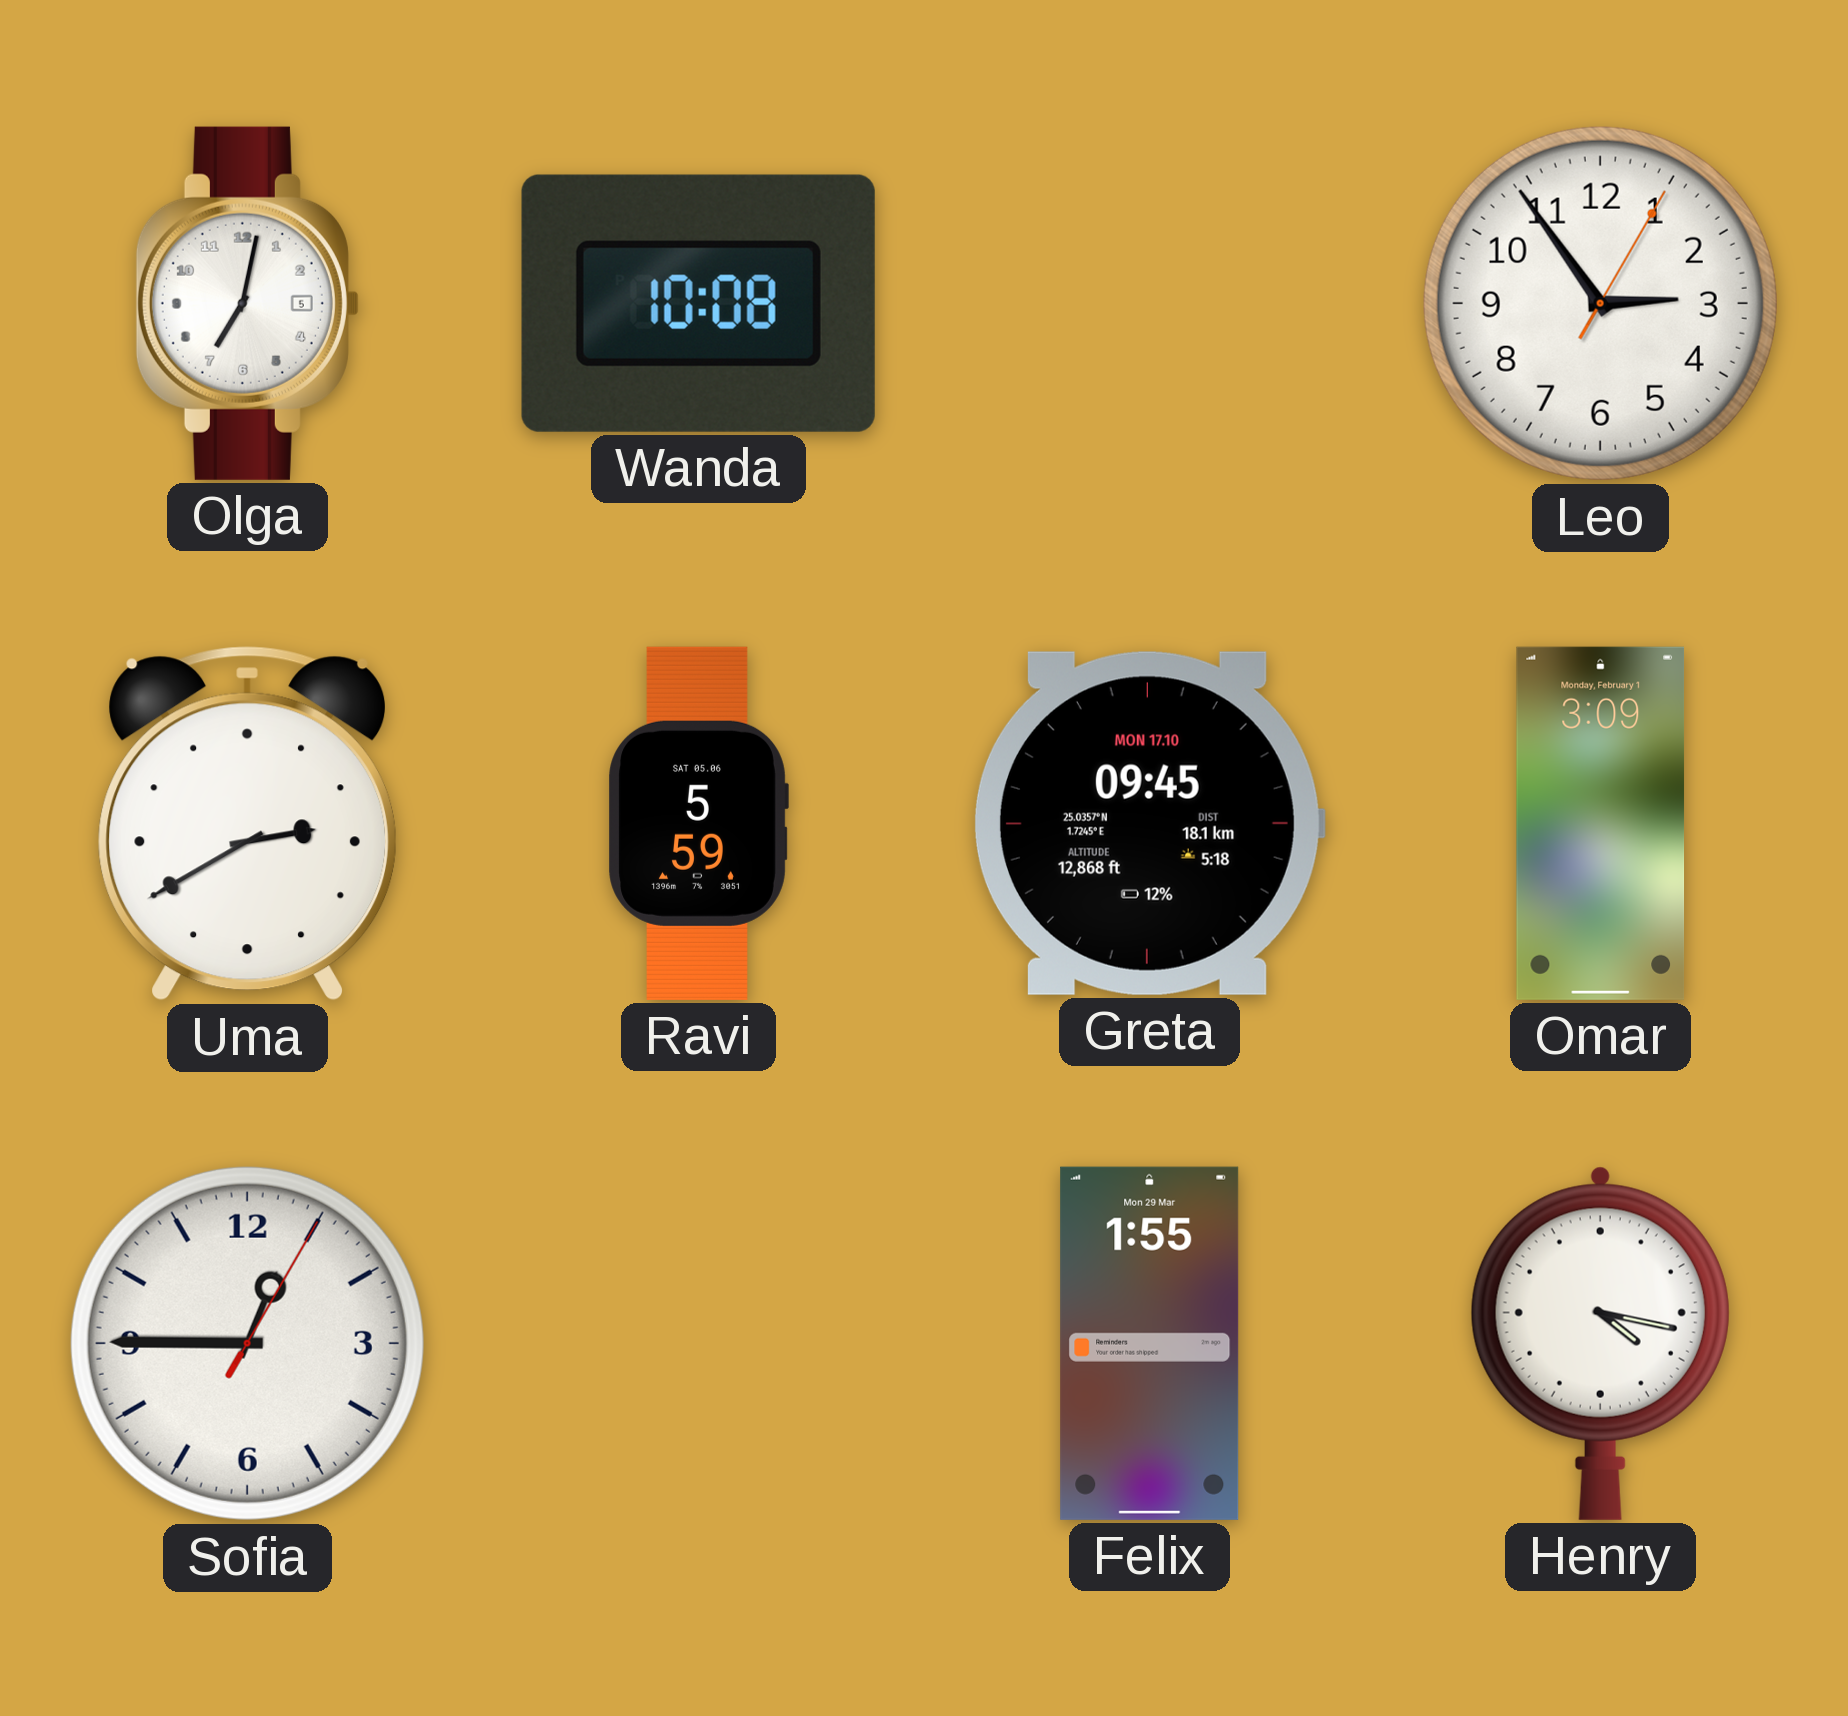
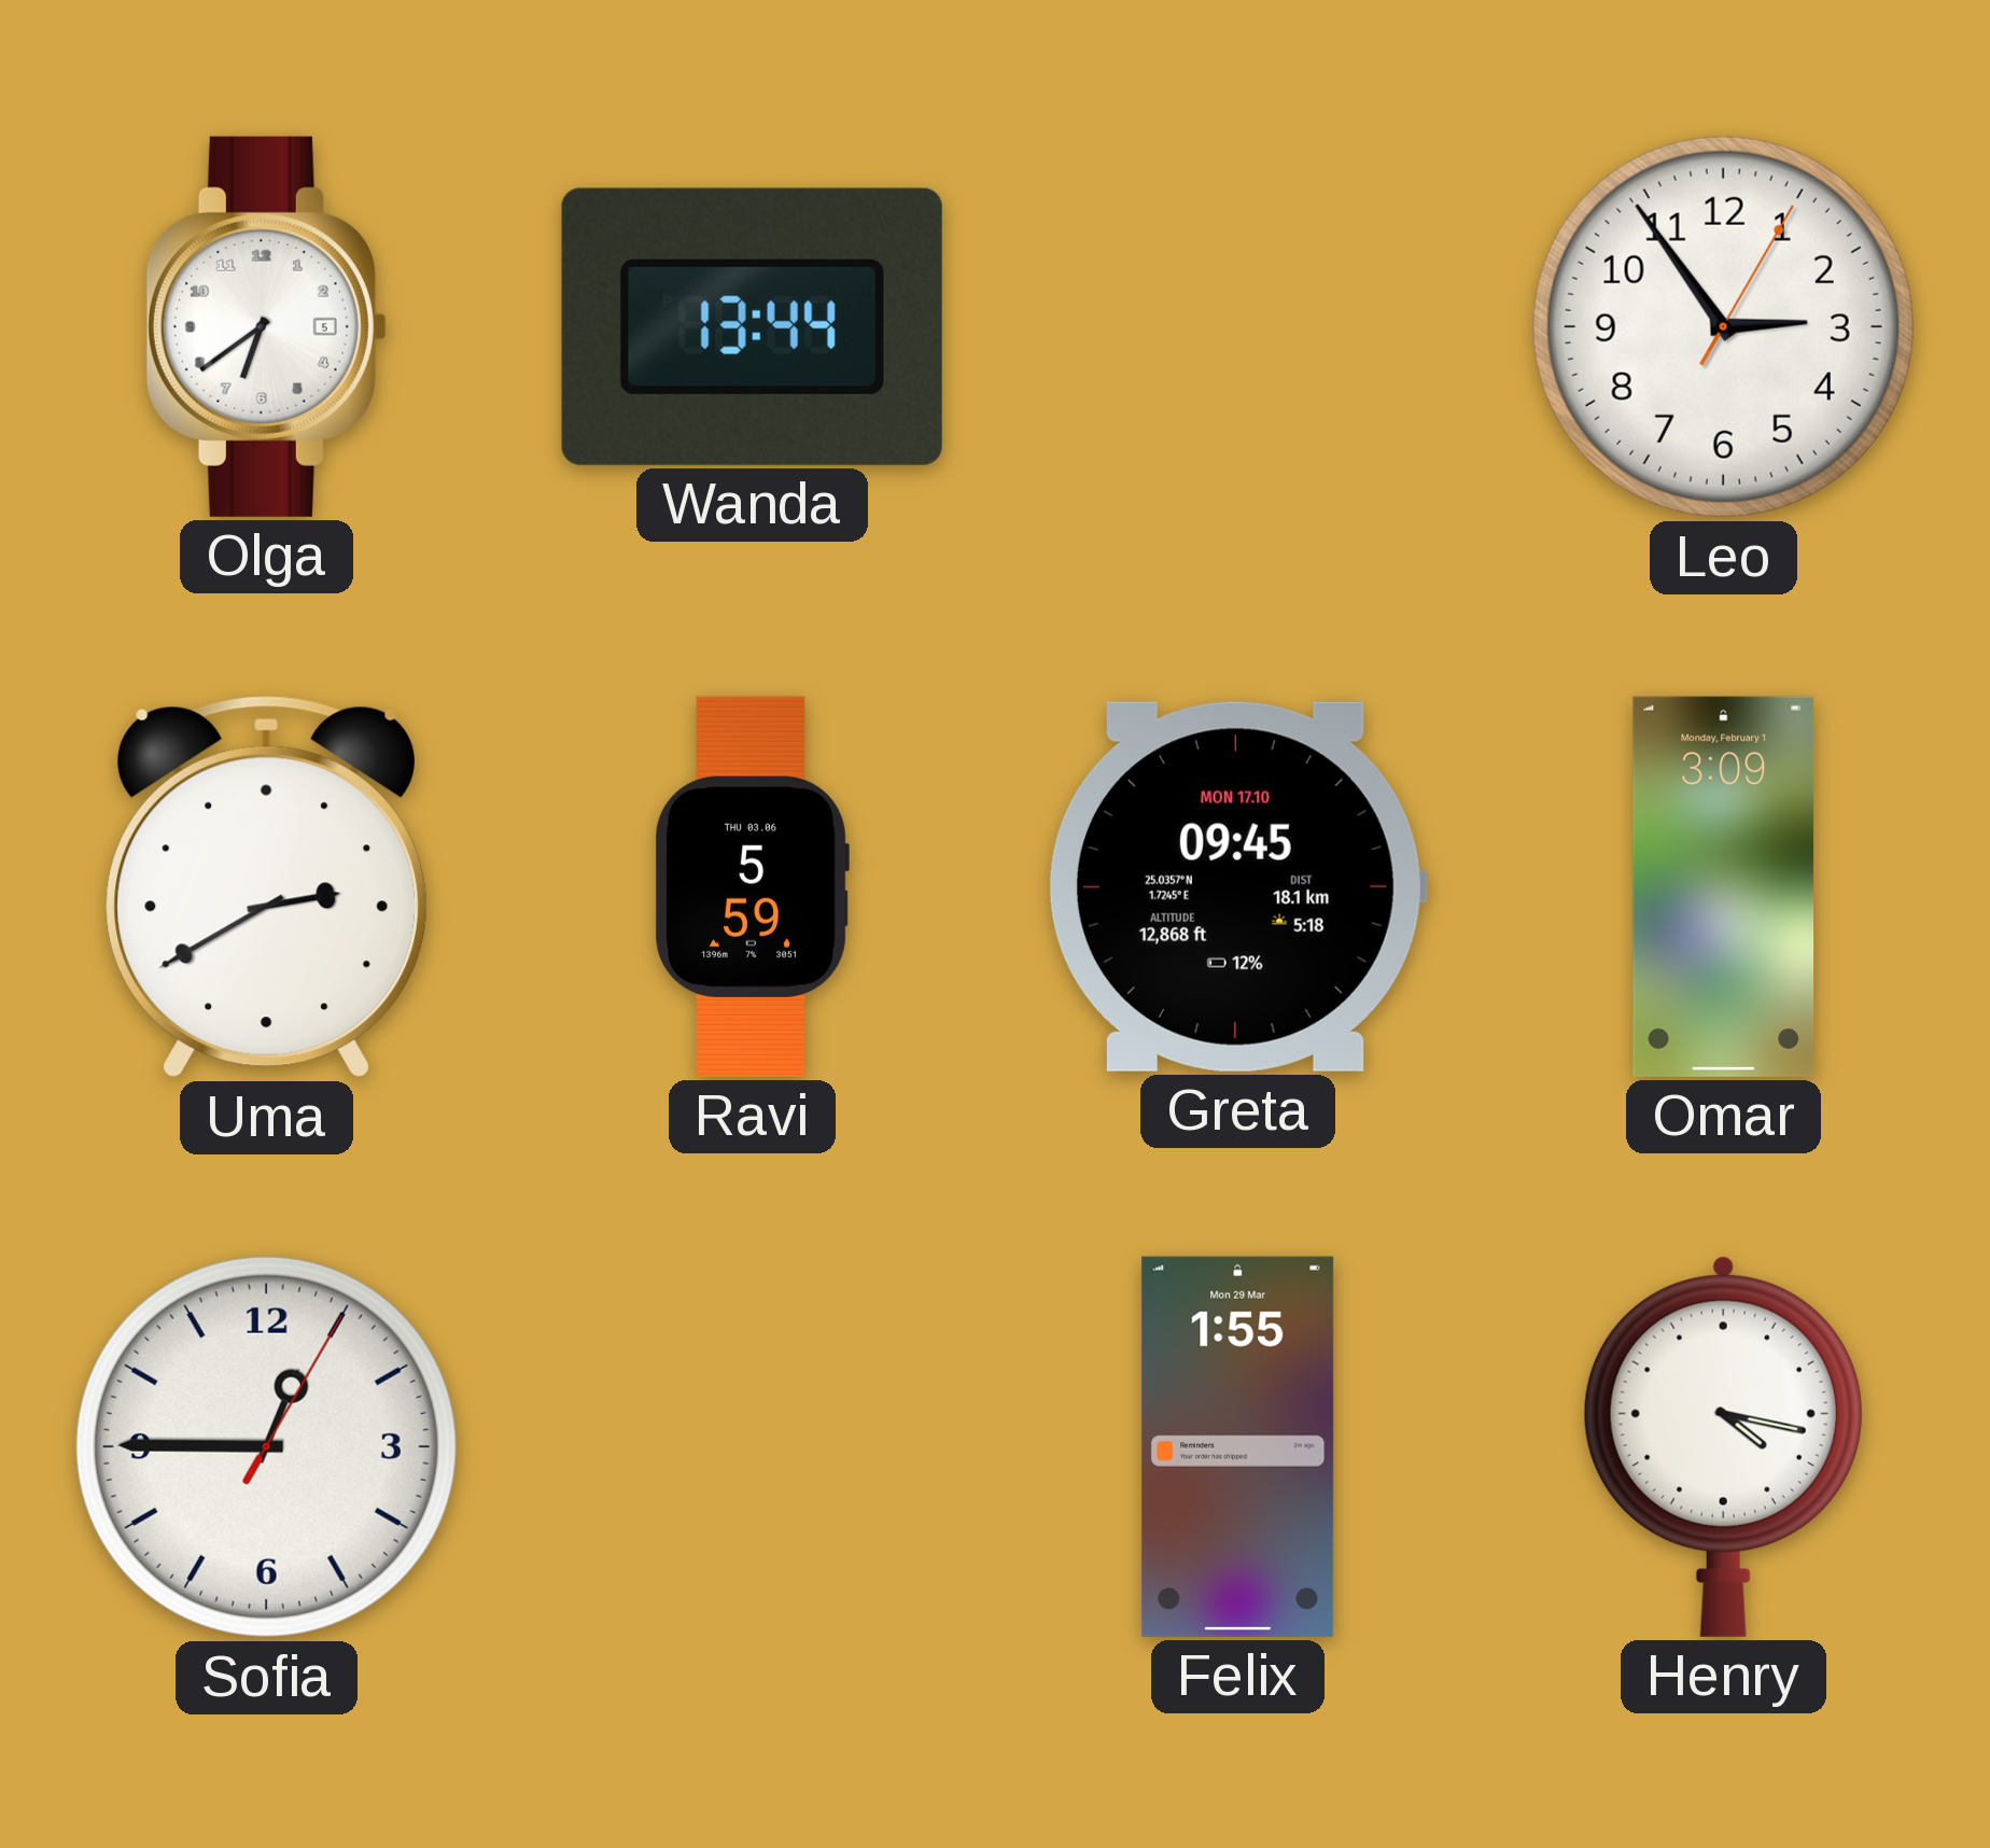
Olga: 7:02 -> 6:39
Wanda: 10:08 -> 13:44
Ravi date: SAT 05.06 -> THU 03.06
